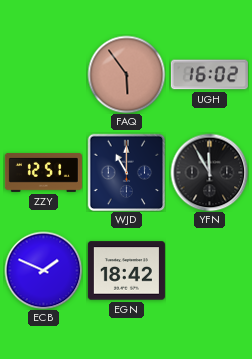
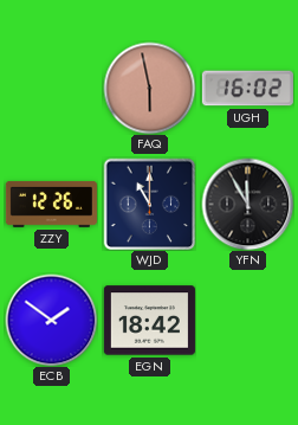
FAQ: 5:54 -> 5:58
ZZY: 12:51 -> 12:26
ECB: 1:49 -> 1:51
